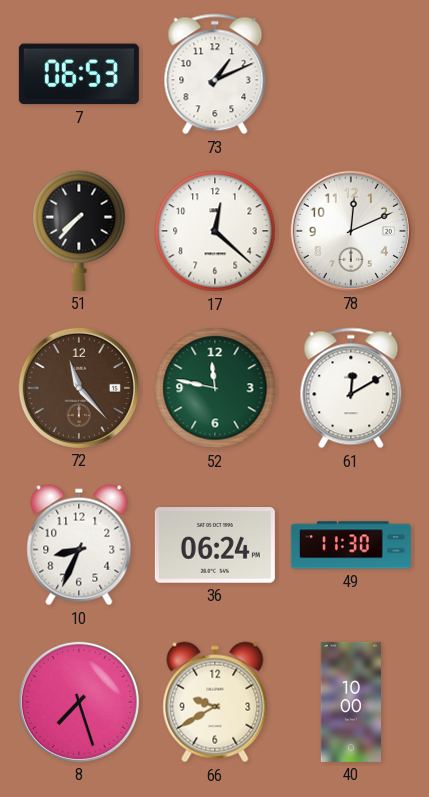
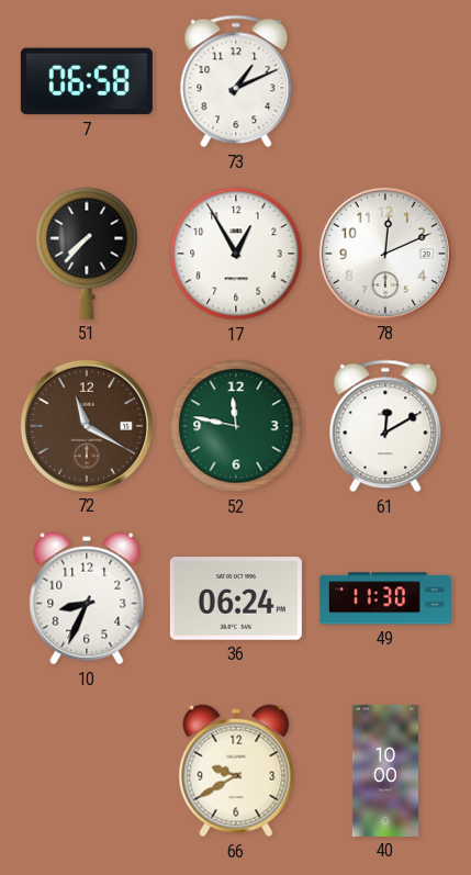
7: 06:53 -> 06:58
17: 12:22 -> 12:55
72: 11:23 -> 11:20
8: 7:27 -> none
